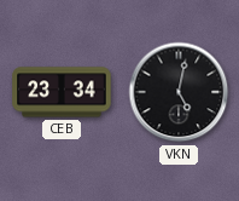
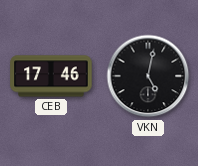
CEB: 23:34 -> 17:46
